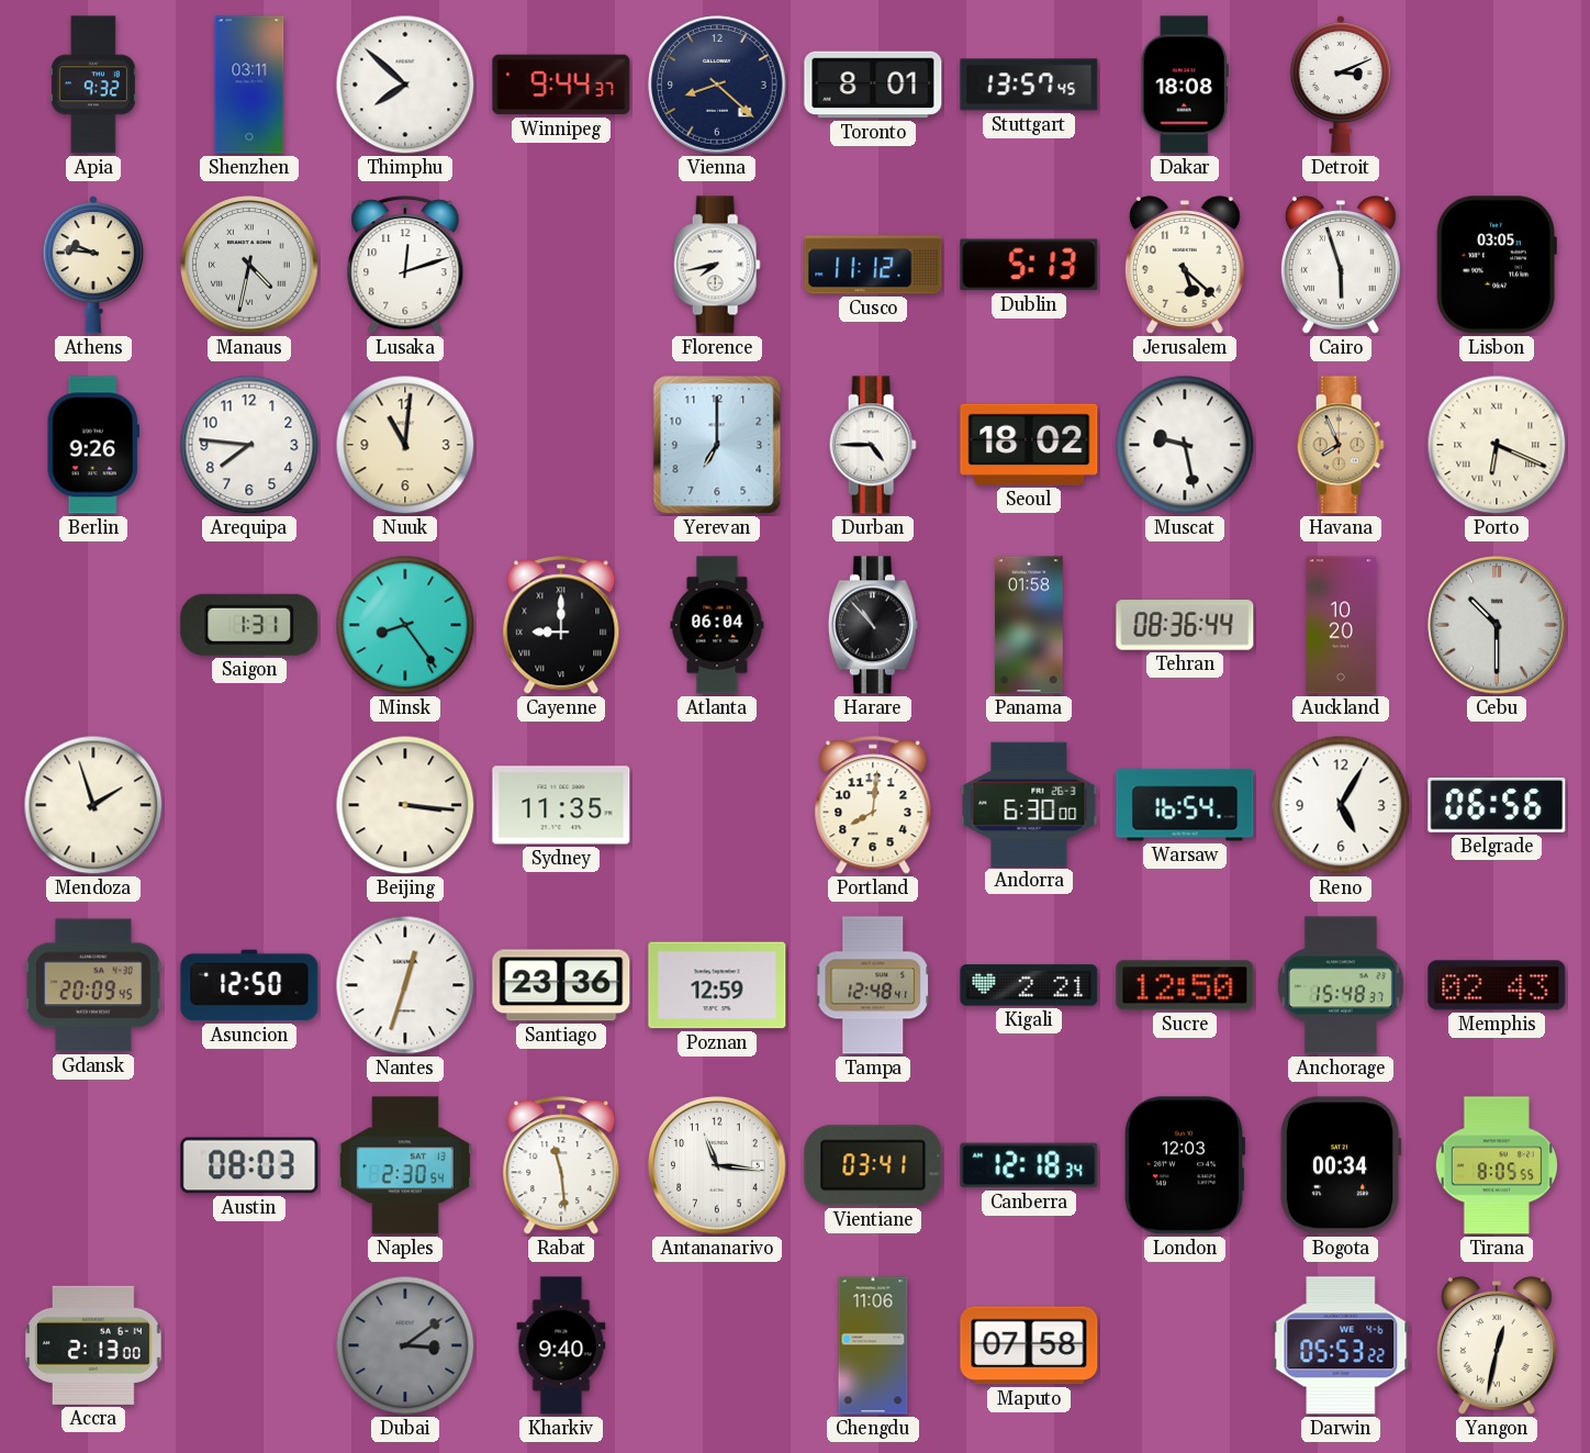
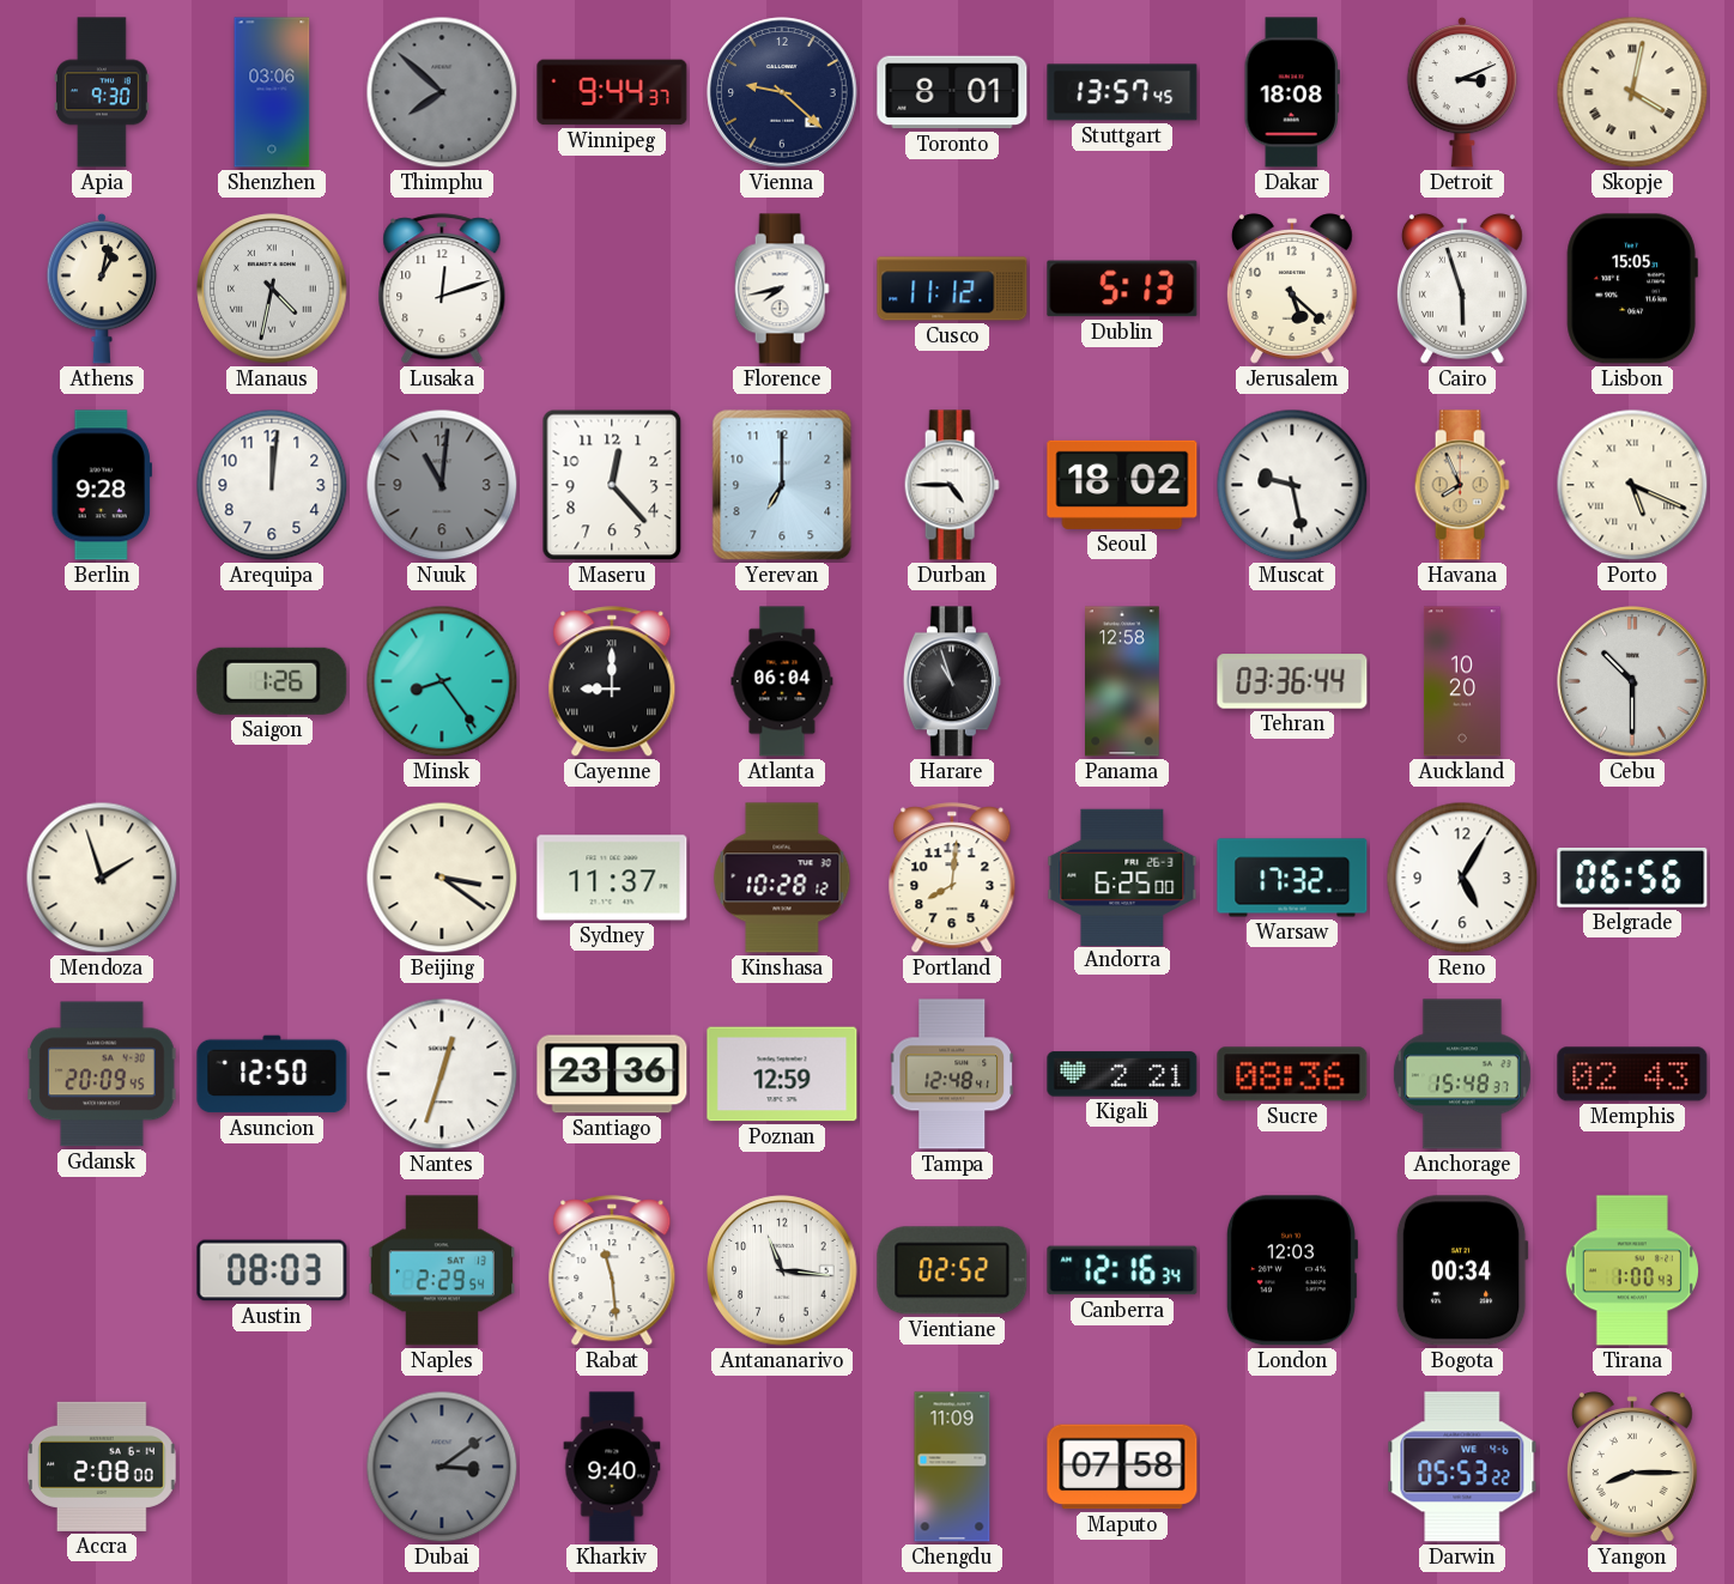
Apia: 9:32 -> 9:30
Shenzhen: 03:11 -> 03:06
Thimphu dial: white -> grey
Vienna: 8:22 -> 9:22
Skopje: none -> 4:02
Athens: 9:46 -> 1:02
Lisbon: 03:05 -> 15:05
Berlin: 9:26 -> 9:28
Arequipa: 7:46 -> 12:01
Nuuk dial: cream -> grey
Maseru: none -> 12:23
Porto: 6:19 -> 5:19
Saigon: 1:31 -> 1:26
Harare: 10:53 -> 10:57
Panama: 01:58 -> 12:58
Tehran: 08:36 -> 03:36
Beijing: 3:16 -> 3:21
Sydney: 11:35 -> 11:37
Kinshasa: none -> 10:28
Andorra: 6:30 -> 6:25
Warsaw: 16:54 -> 17:32
Sucre: 12:50 -> 08:36
Naples: 2:30 -> 2:29
Vientiane: 03:41 -> 02:52
Canberra: 12:18 -> 12:16
Tirana: 8:05 -> 1:00
Accra: 2:13 -> 2:08
Chengdu: 11:06 -> 11:09
Yangon: 12:32 -> 8:15
